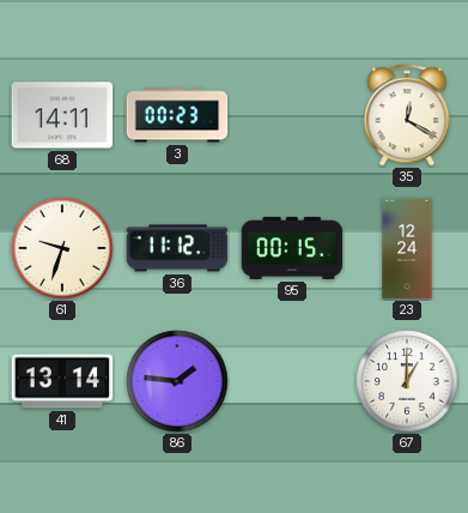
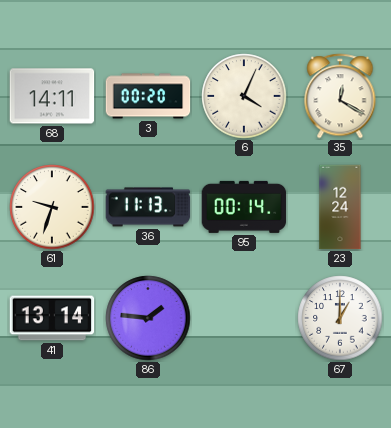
3: 00:23 -> 00:20
6: none -> 4:04
36: 11:12 -> 11:13
95: 00:15 -> 00:14
